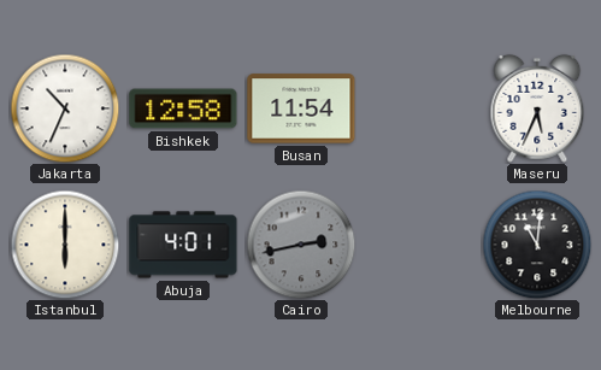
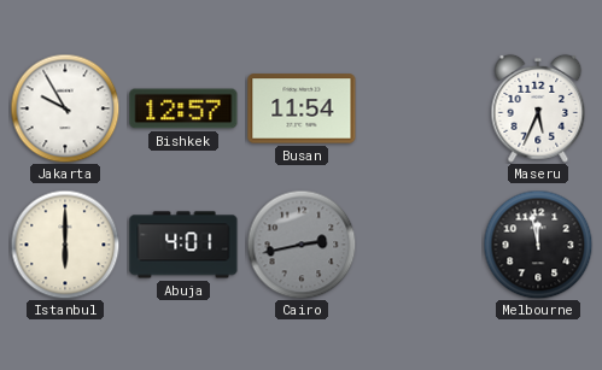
Jakarta: 10:34 -> 9:55
Bishkek: 12:58 -> 12:57
Melbourne: 11:01 -> 11:58
